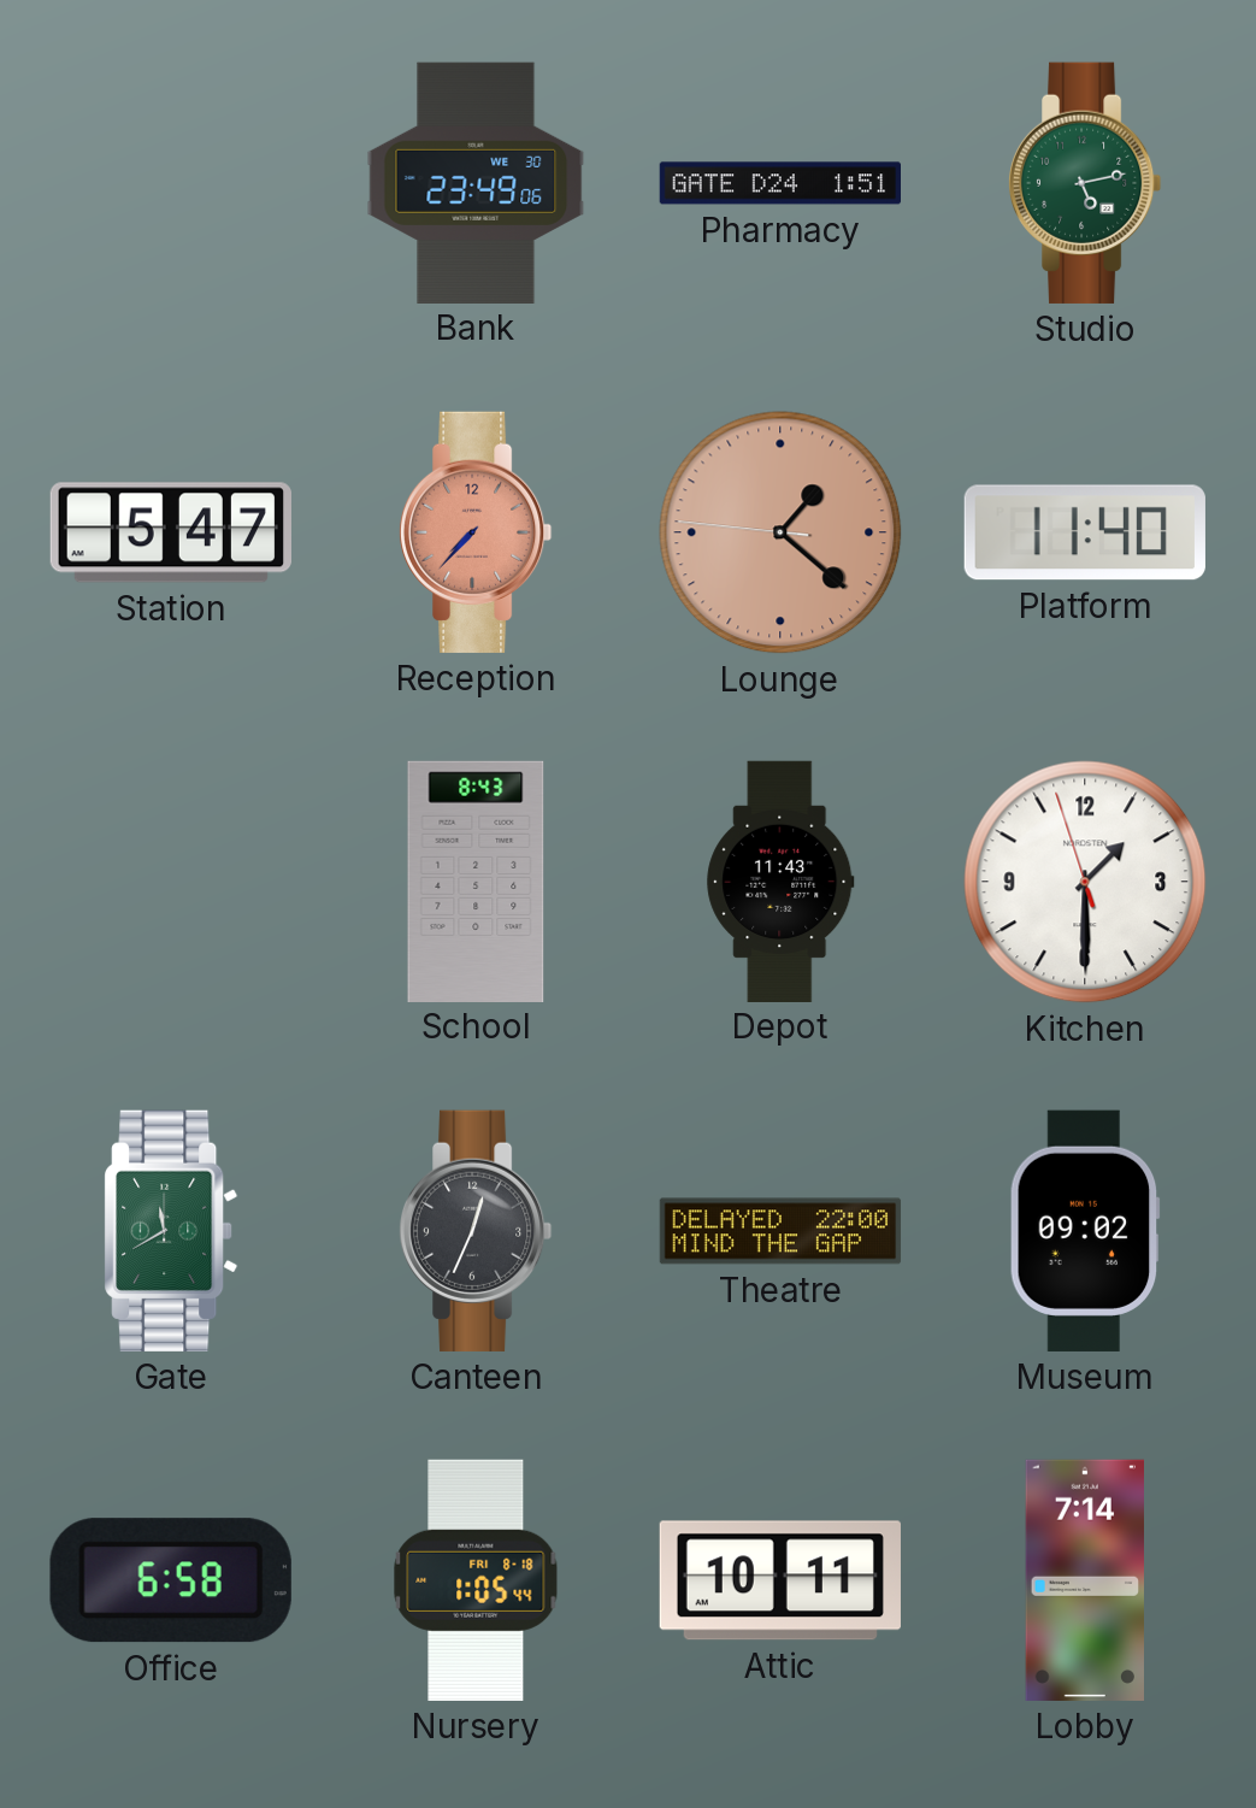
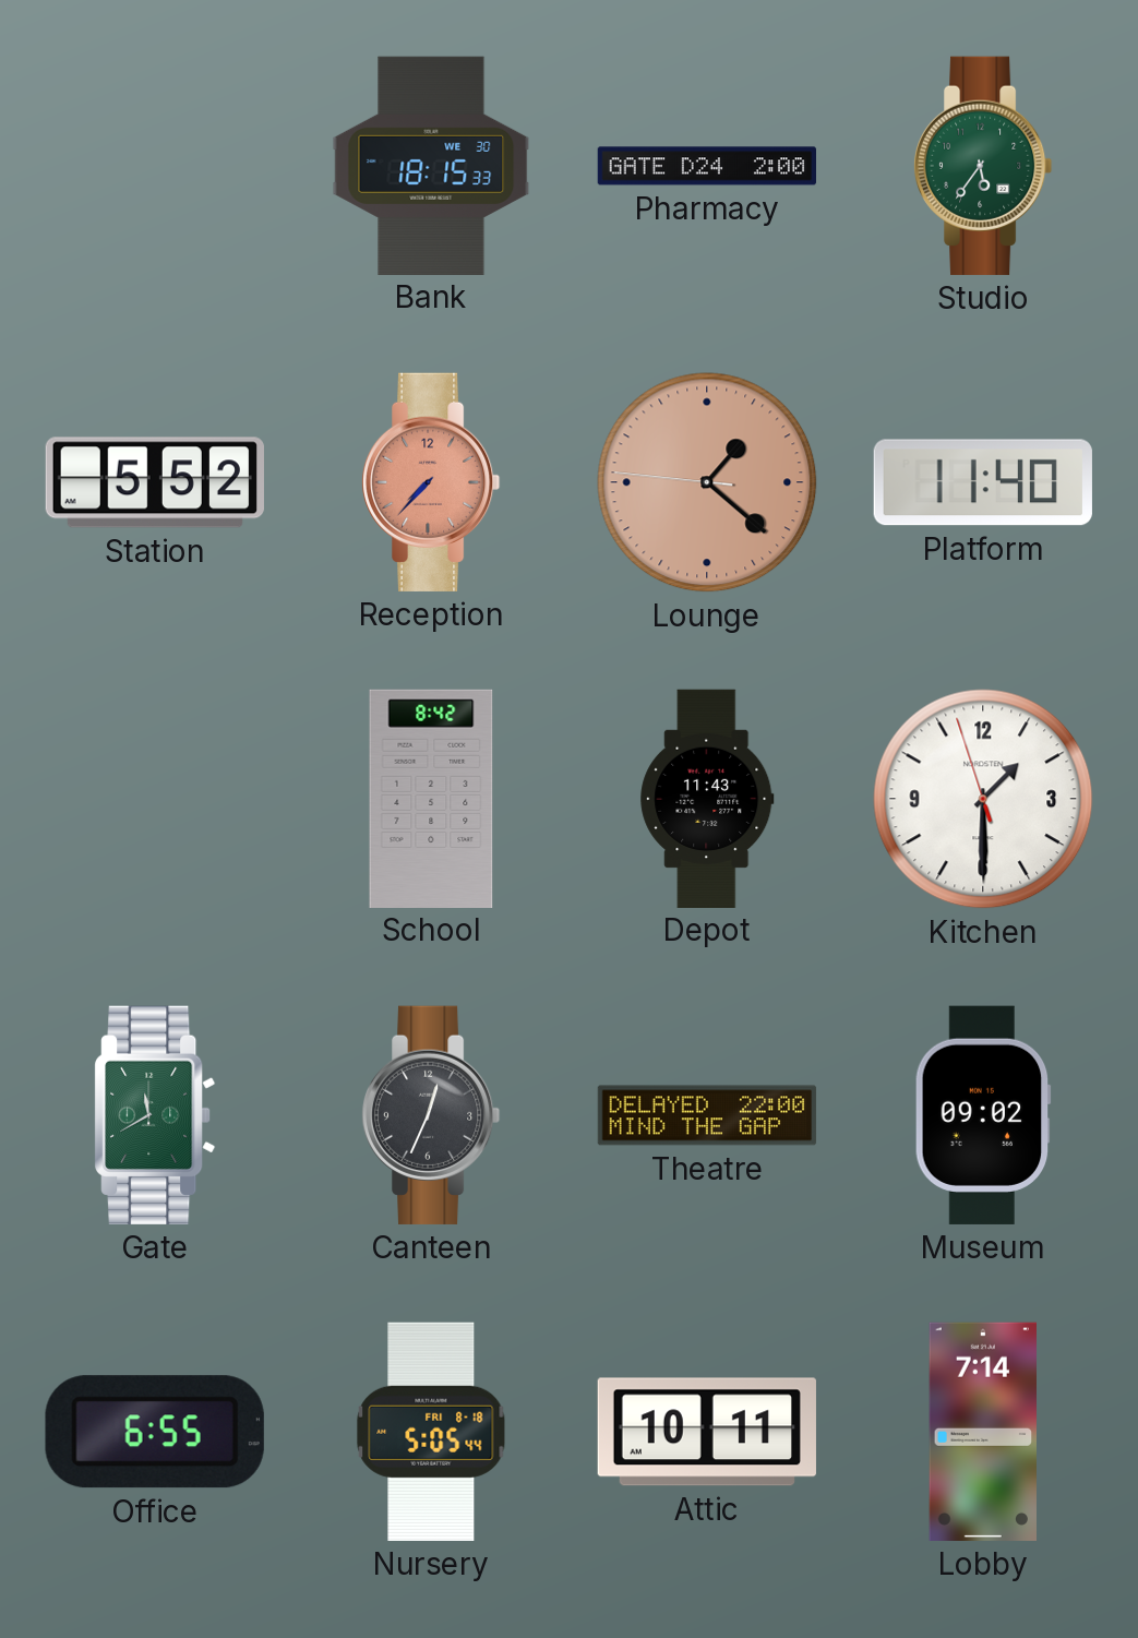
Bank: 23:49 -> 18:15
Pharmacy: 1:51 -> 2:00
Studio: 5:13 -> 5:36
Station: 5:47 -> 5:52
School: 8:43 -> 8:42
Office: 6:58 -> 6:55
Nursery: 1:05 -> 5:05
